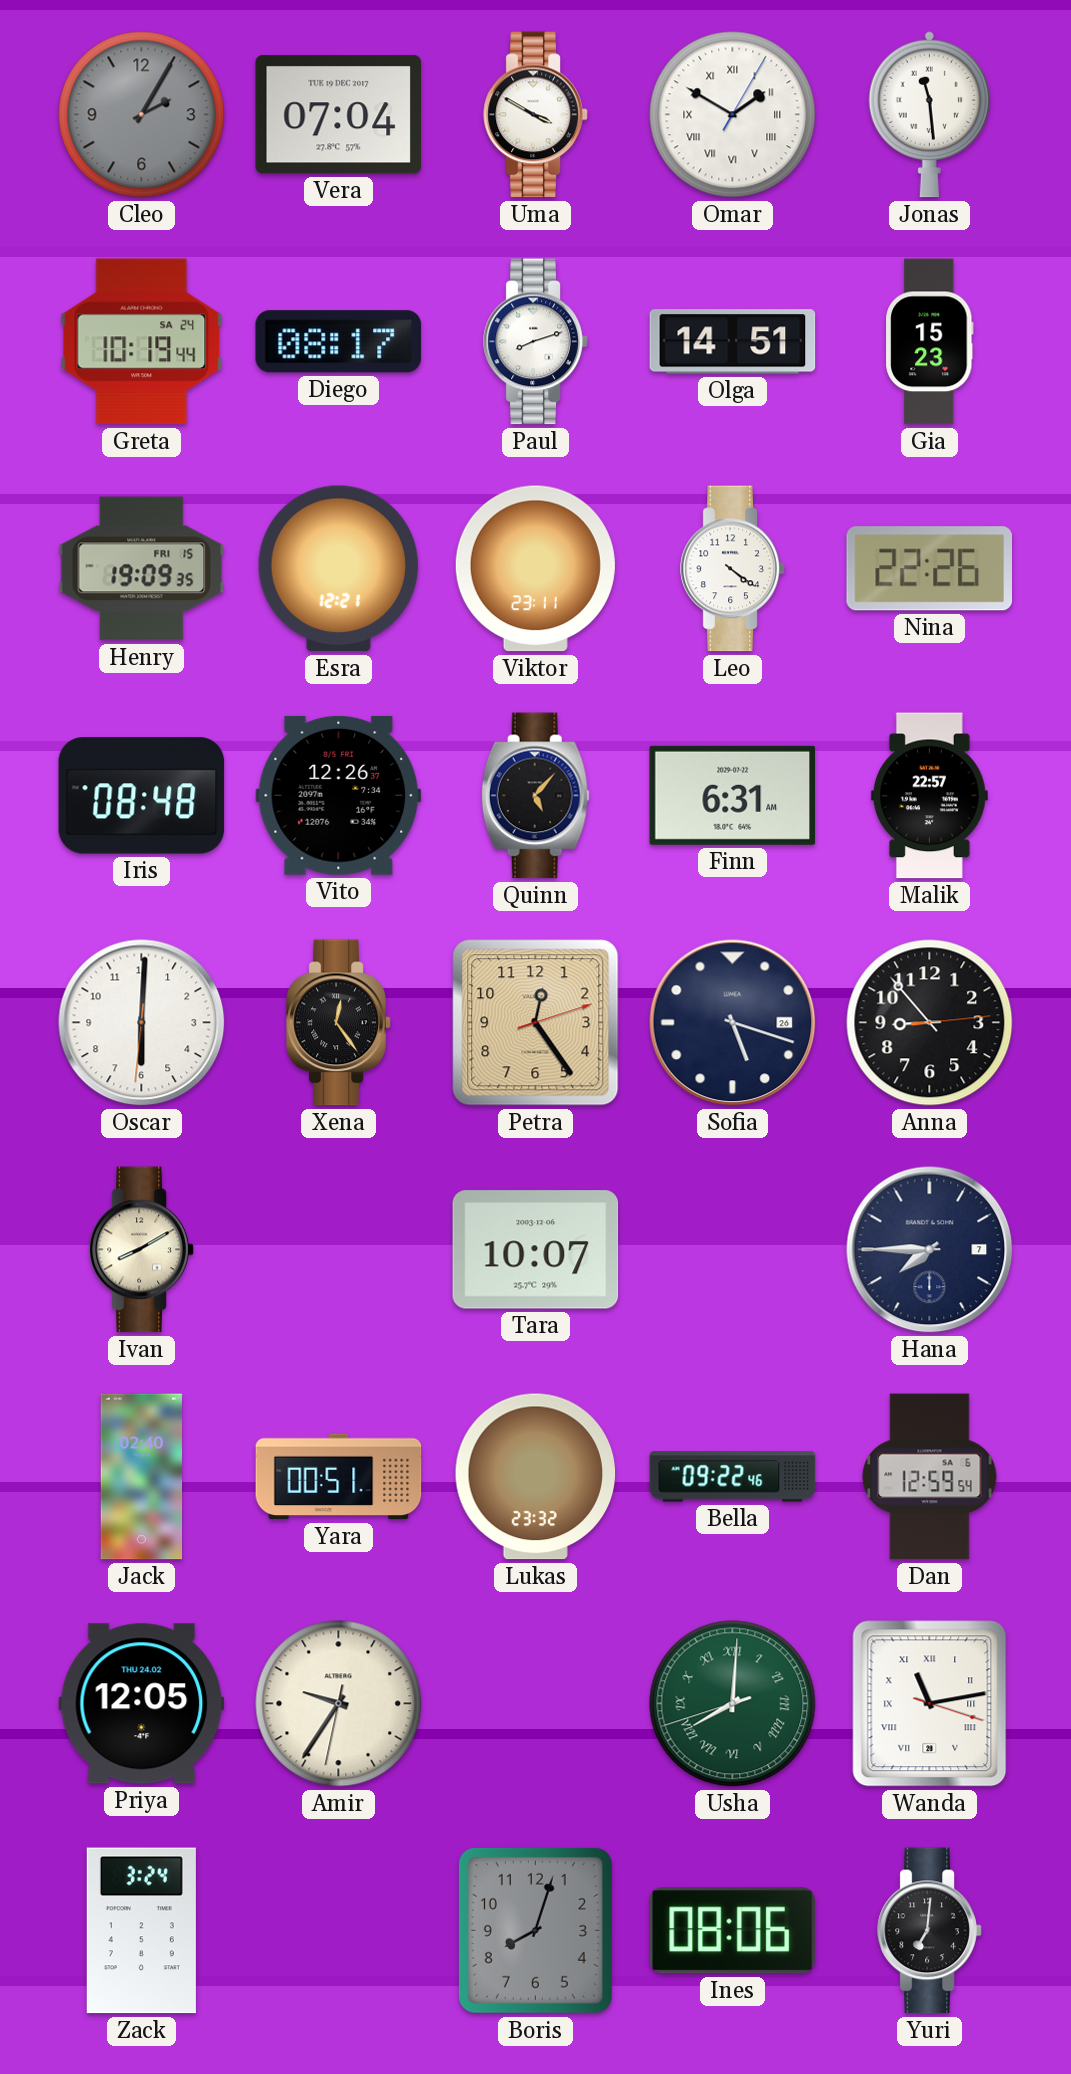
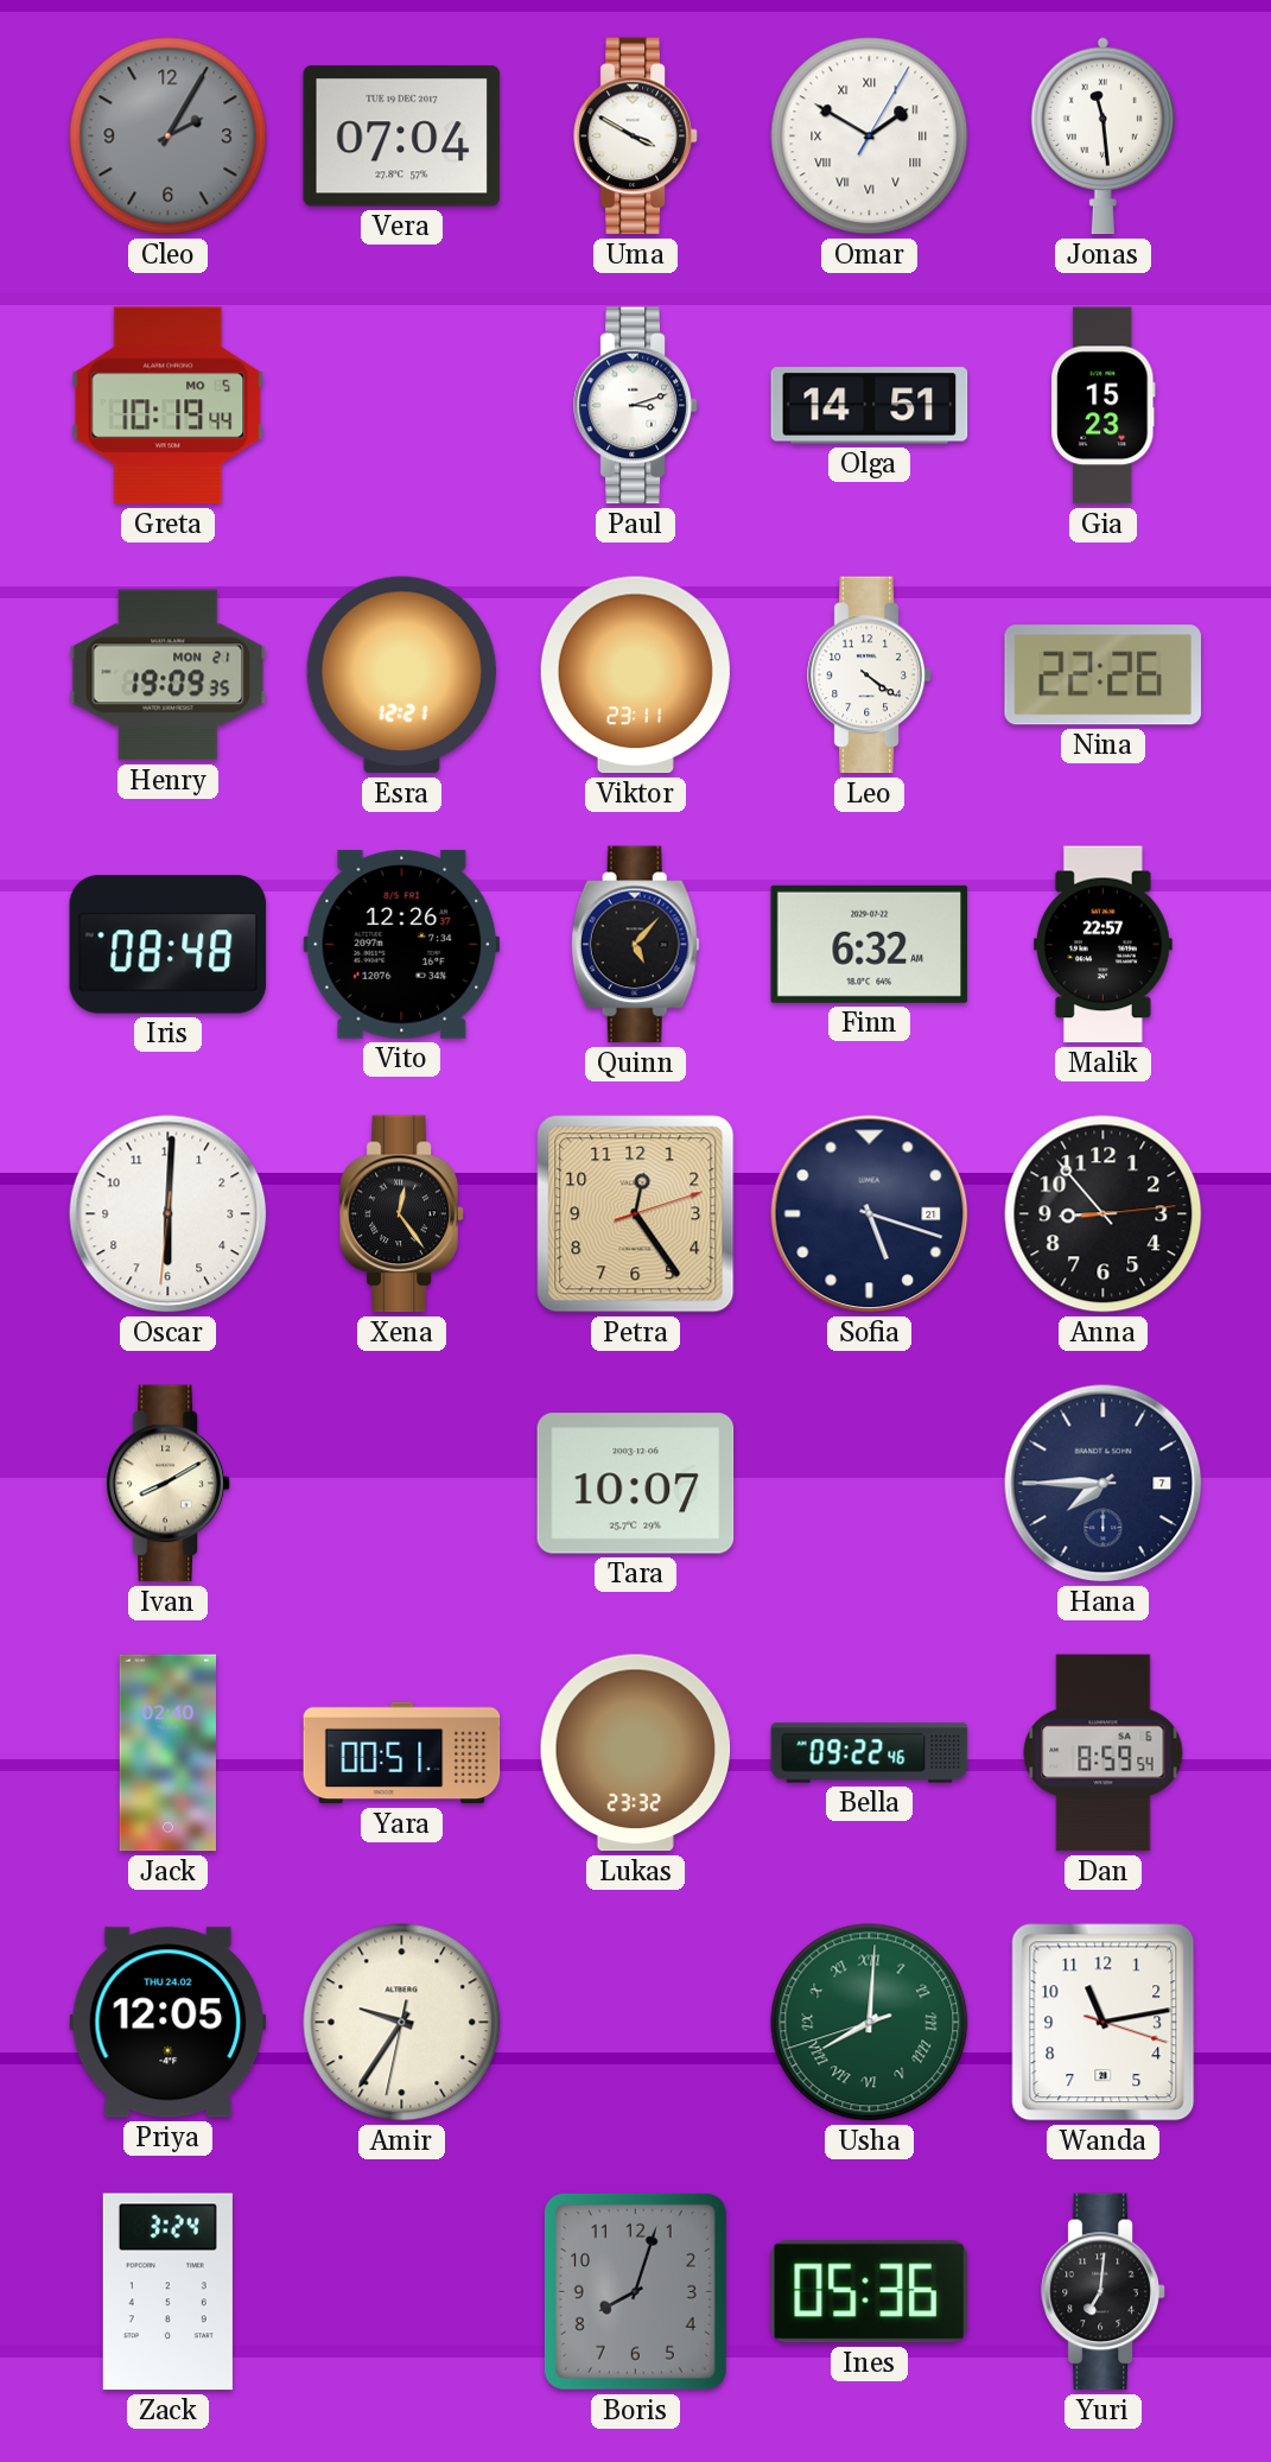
Greta date: SA 24 -> MO 5
Diego: 08:17 -> none
Paul: 8:12 -> 3:12
Henry date: FRI 15 -> MON 21
Finn: 6:31 -> 6:32
Sofia date: 26 -> 21
Dan: 12:59 -> 8:59
Wanda numerals: Roman -> Arabic
Ines: 08:06 -> 05:36
